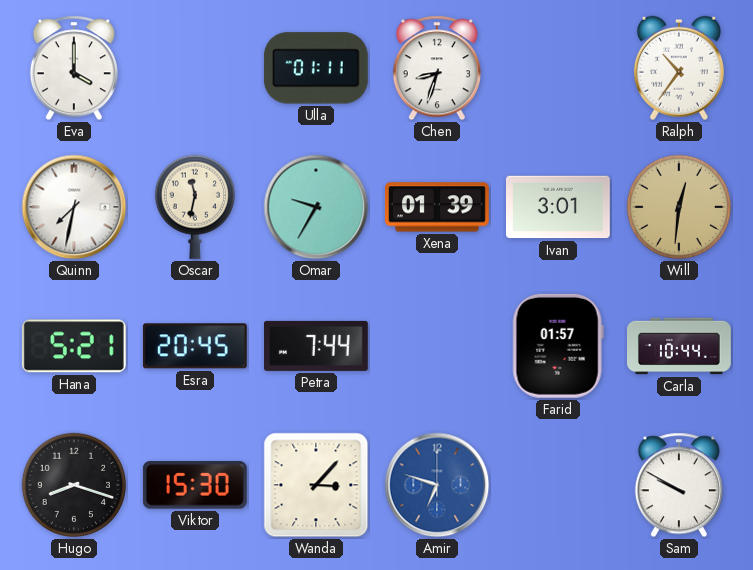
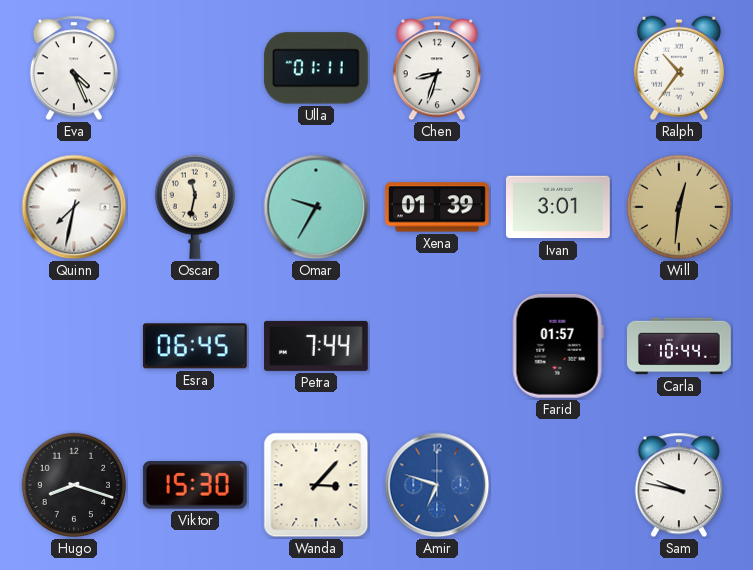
Eva: 4:00 -> 4:26
Hana: 5:21 -> none
Esra: 20:45 -> 06:45
Sam: 9:50 -> 9:47
